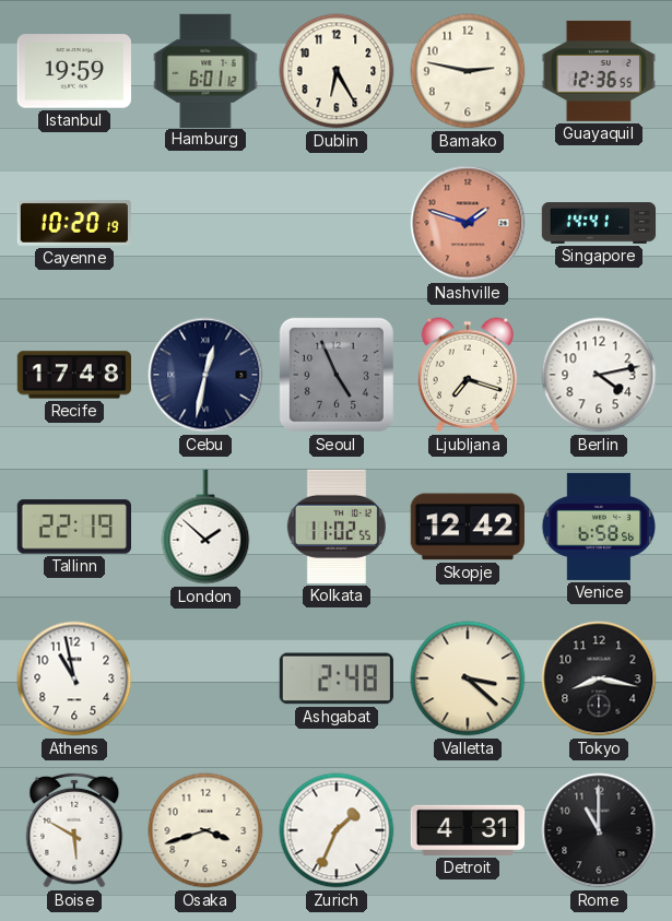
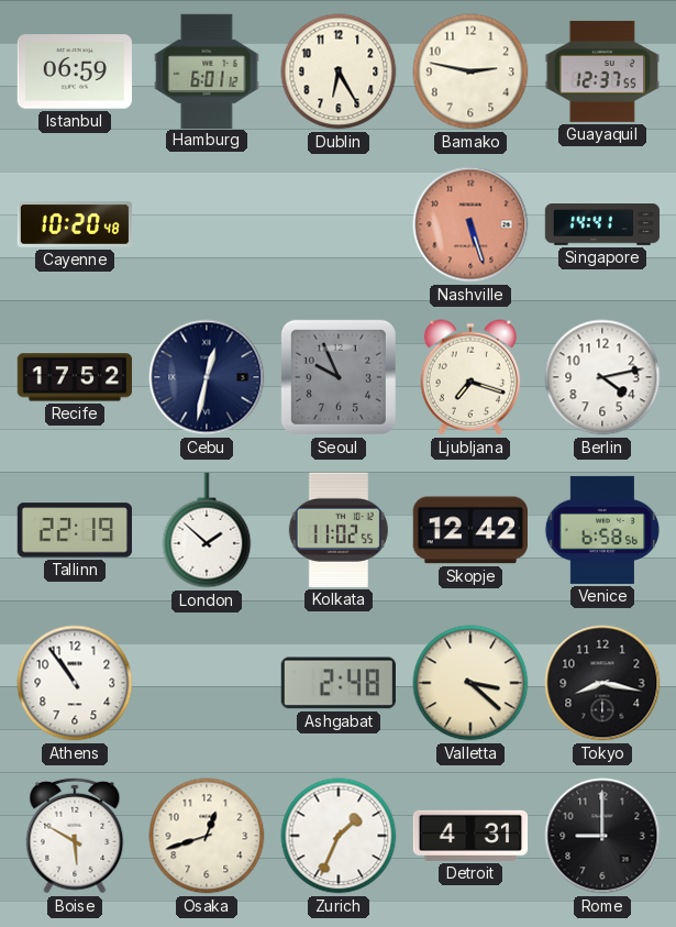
Istanbul: 19:59 -> 06:59
Guayaquil: 12:36 -> 12:37
Cayenne: 10:20:19 -> 10:20:48
Nashville: 1:48 -> 5:27
Recife: 17:48 -> 17:52
Seoul: 4:56 -> 9:56
Athens: 10:58 -> 10:54
Osaka: 3:42 -> 12:42
Rome: 11:00 -> 9:00
